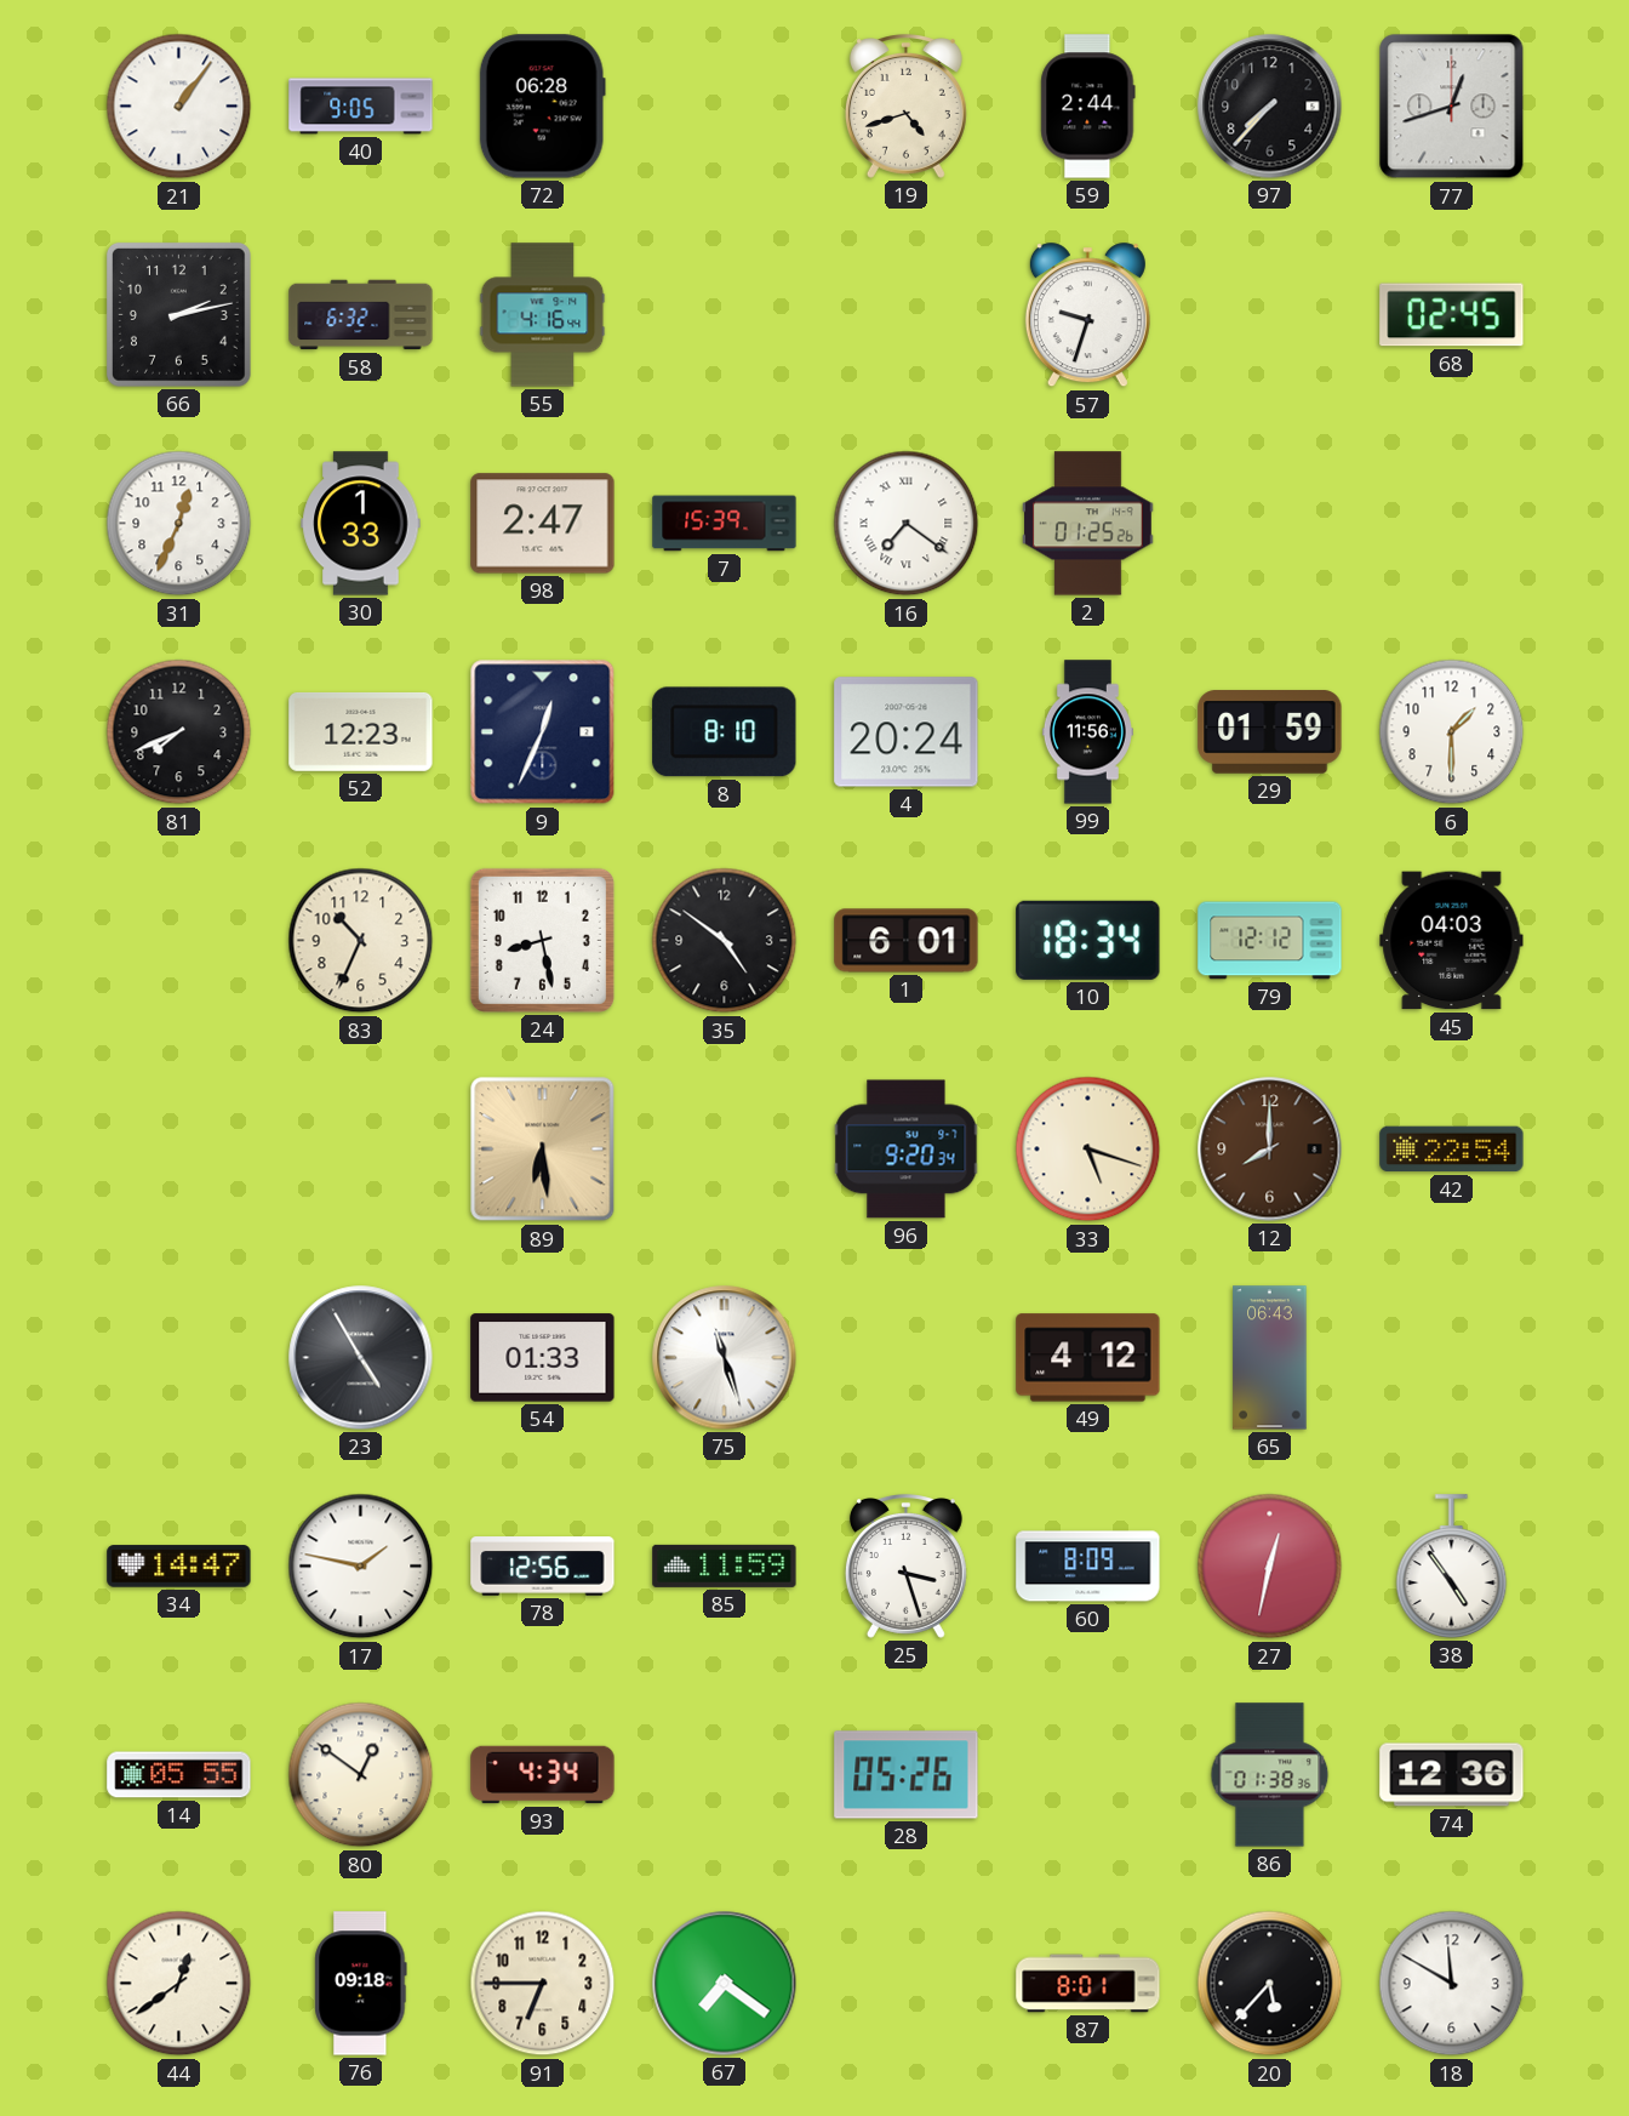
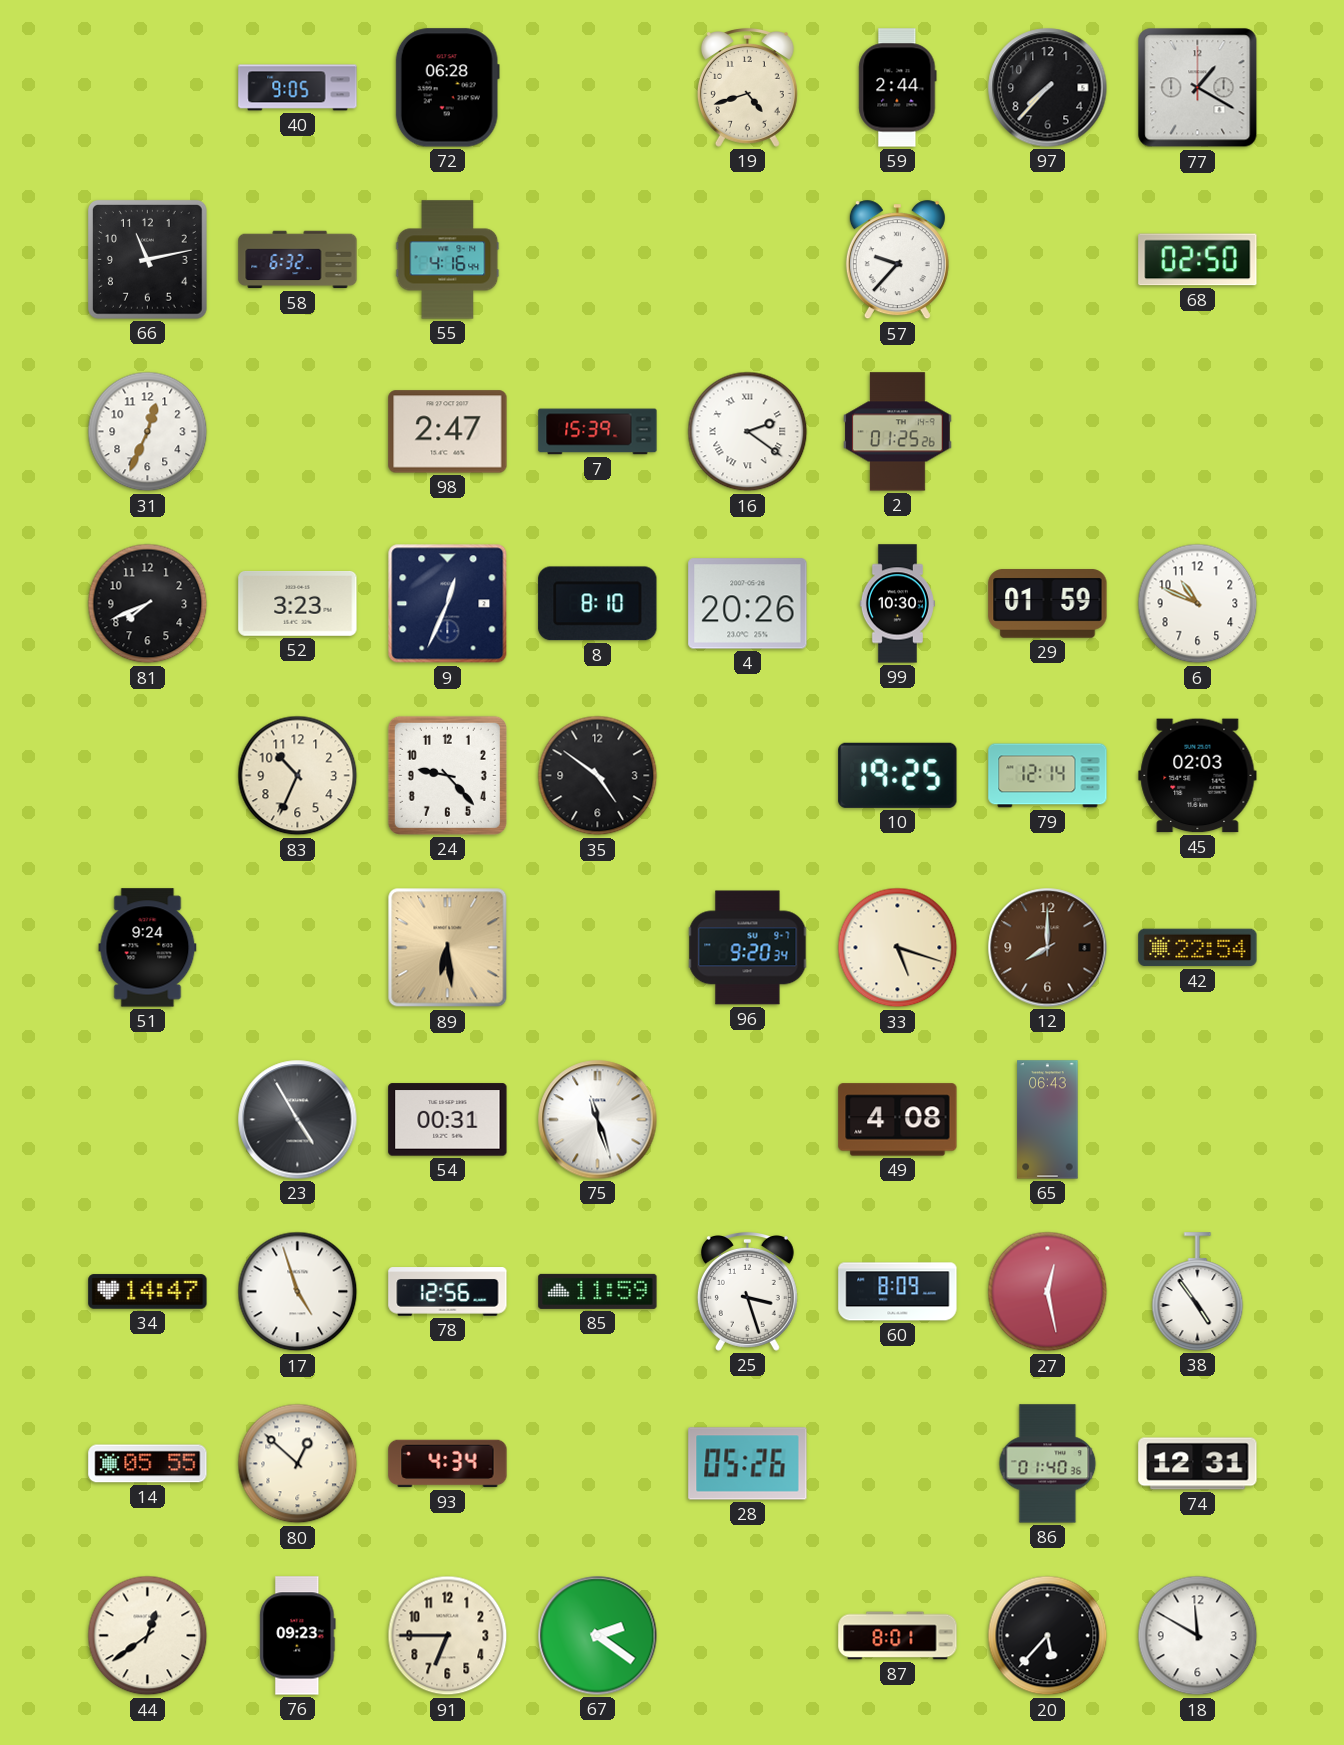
21: 1:06 -> none
77: 12:42 -> 1:20
66: 2:13 -> 11:13
57: 9:33 -> 9:37
68: 02:45 -> 02:50
30: 1:33 -> none
16: 7:21 -> 2:21
52: 12:23 -> 3:23
4: 20:24 -> 20:26
99: 11:56 -> 10:30
6: 1:30 -> 10:49
24: 8:28 -> 9:23
1: 6:01 -> none
10: 18:34 -> 19:25
79: 12:12 -> 12:14
45: 04:03 -> 02:03
51: none -> 9:24
54: 01:33 -> 00:31
49: 4:12 -> 4:08
17: 1:47 -> 4:57
27: 12:32 -> 12:28
80: 12:51 -> 12:52
86: 01:38 -> 01:40
74: 12:36 -> 12:31
76: 09:18 -> 09:23
67: 7:21 -> 2:21
